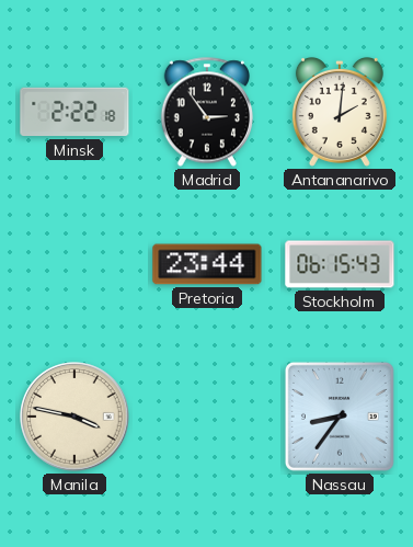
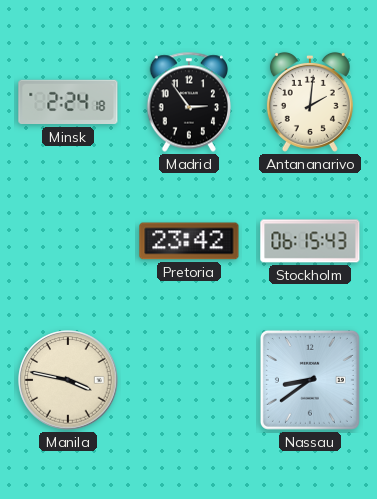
Minsk: 2:22 -> 2:24
Pretoria: 23:44 -> 23:42
Nassau: 8:36 -> 8:39
